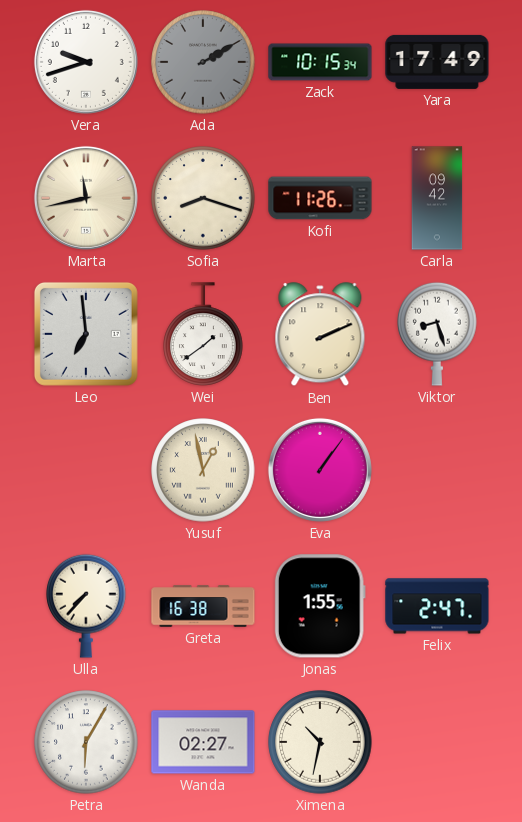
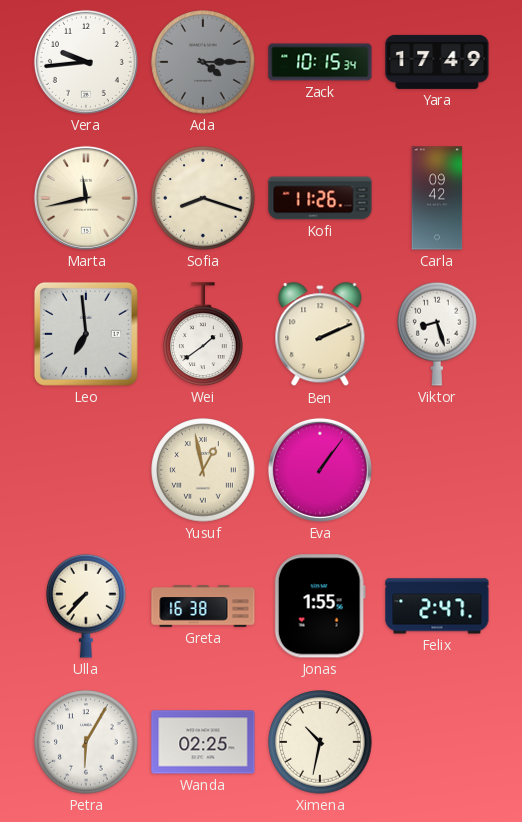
Vera: 9:42 -> 9:44
Ada: 2:10 -> 4:15
Wanda: 02:27 -> 02:25
